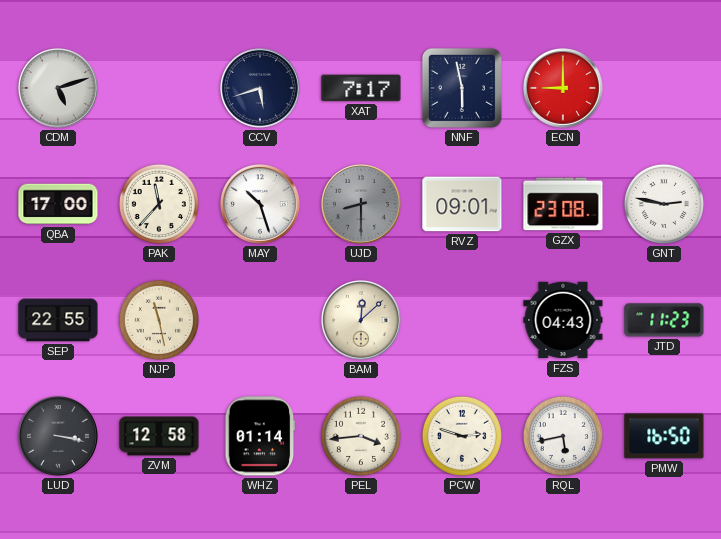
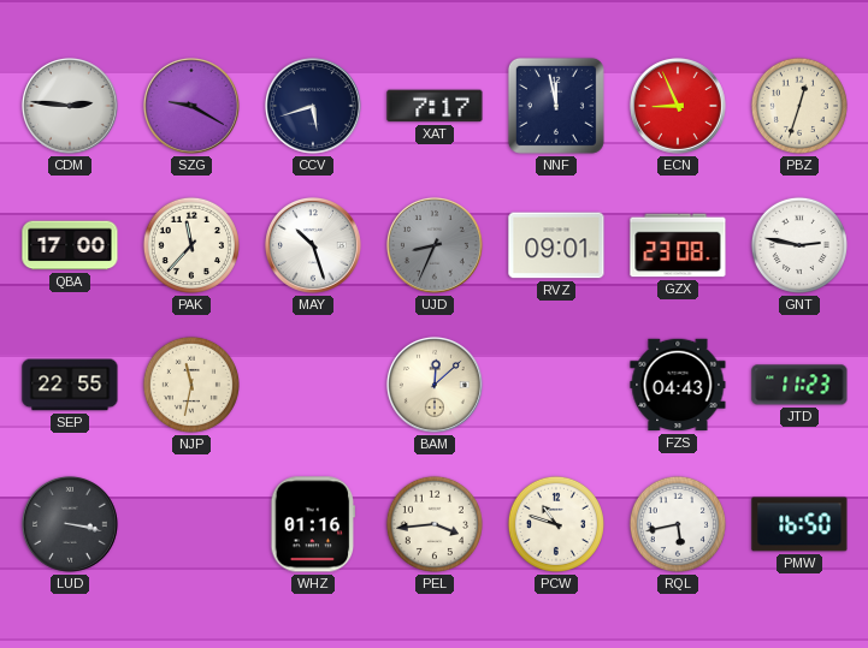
CDM: 5:12 -> 2:46
SZG: none -> 9:20
NNF: 5:58 -> 11:58
ECN: 9:00 -> 8:56
PBZ: none -> 12:33
UJD: 8:30 -> 8:34
NJP: 11:28 -> 11:32
ZVM: 12:58 -> none
WHZ: 01:14 -> 01:16
PCW: 2:48 -> 10:48
